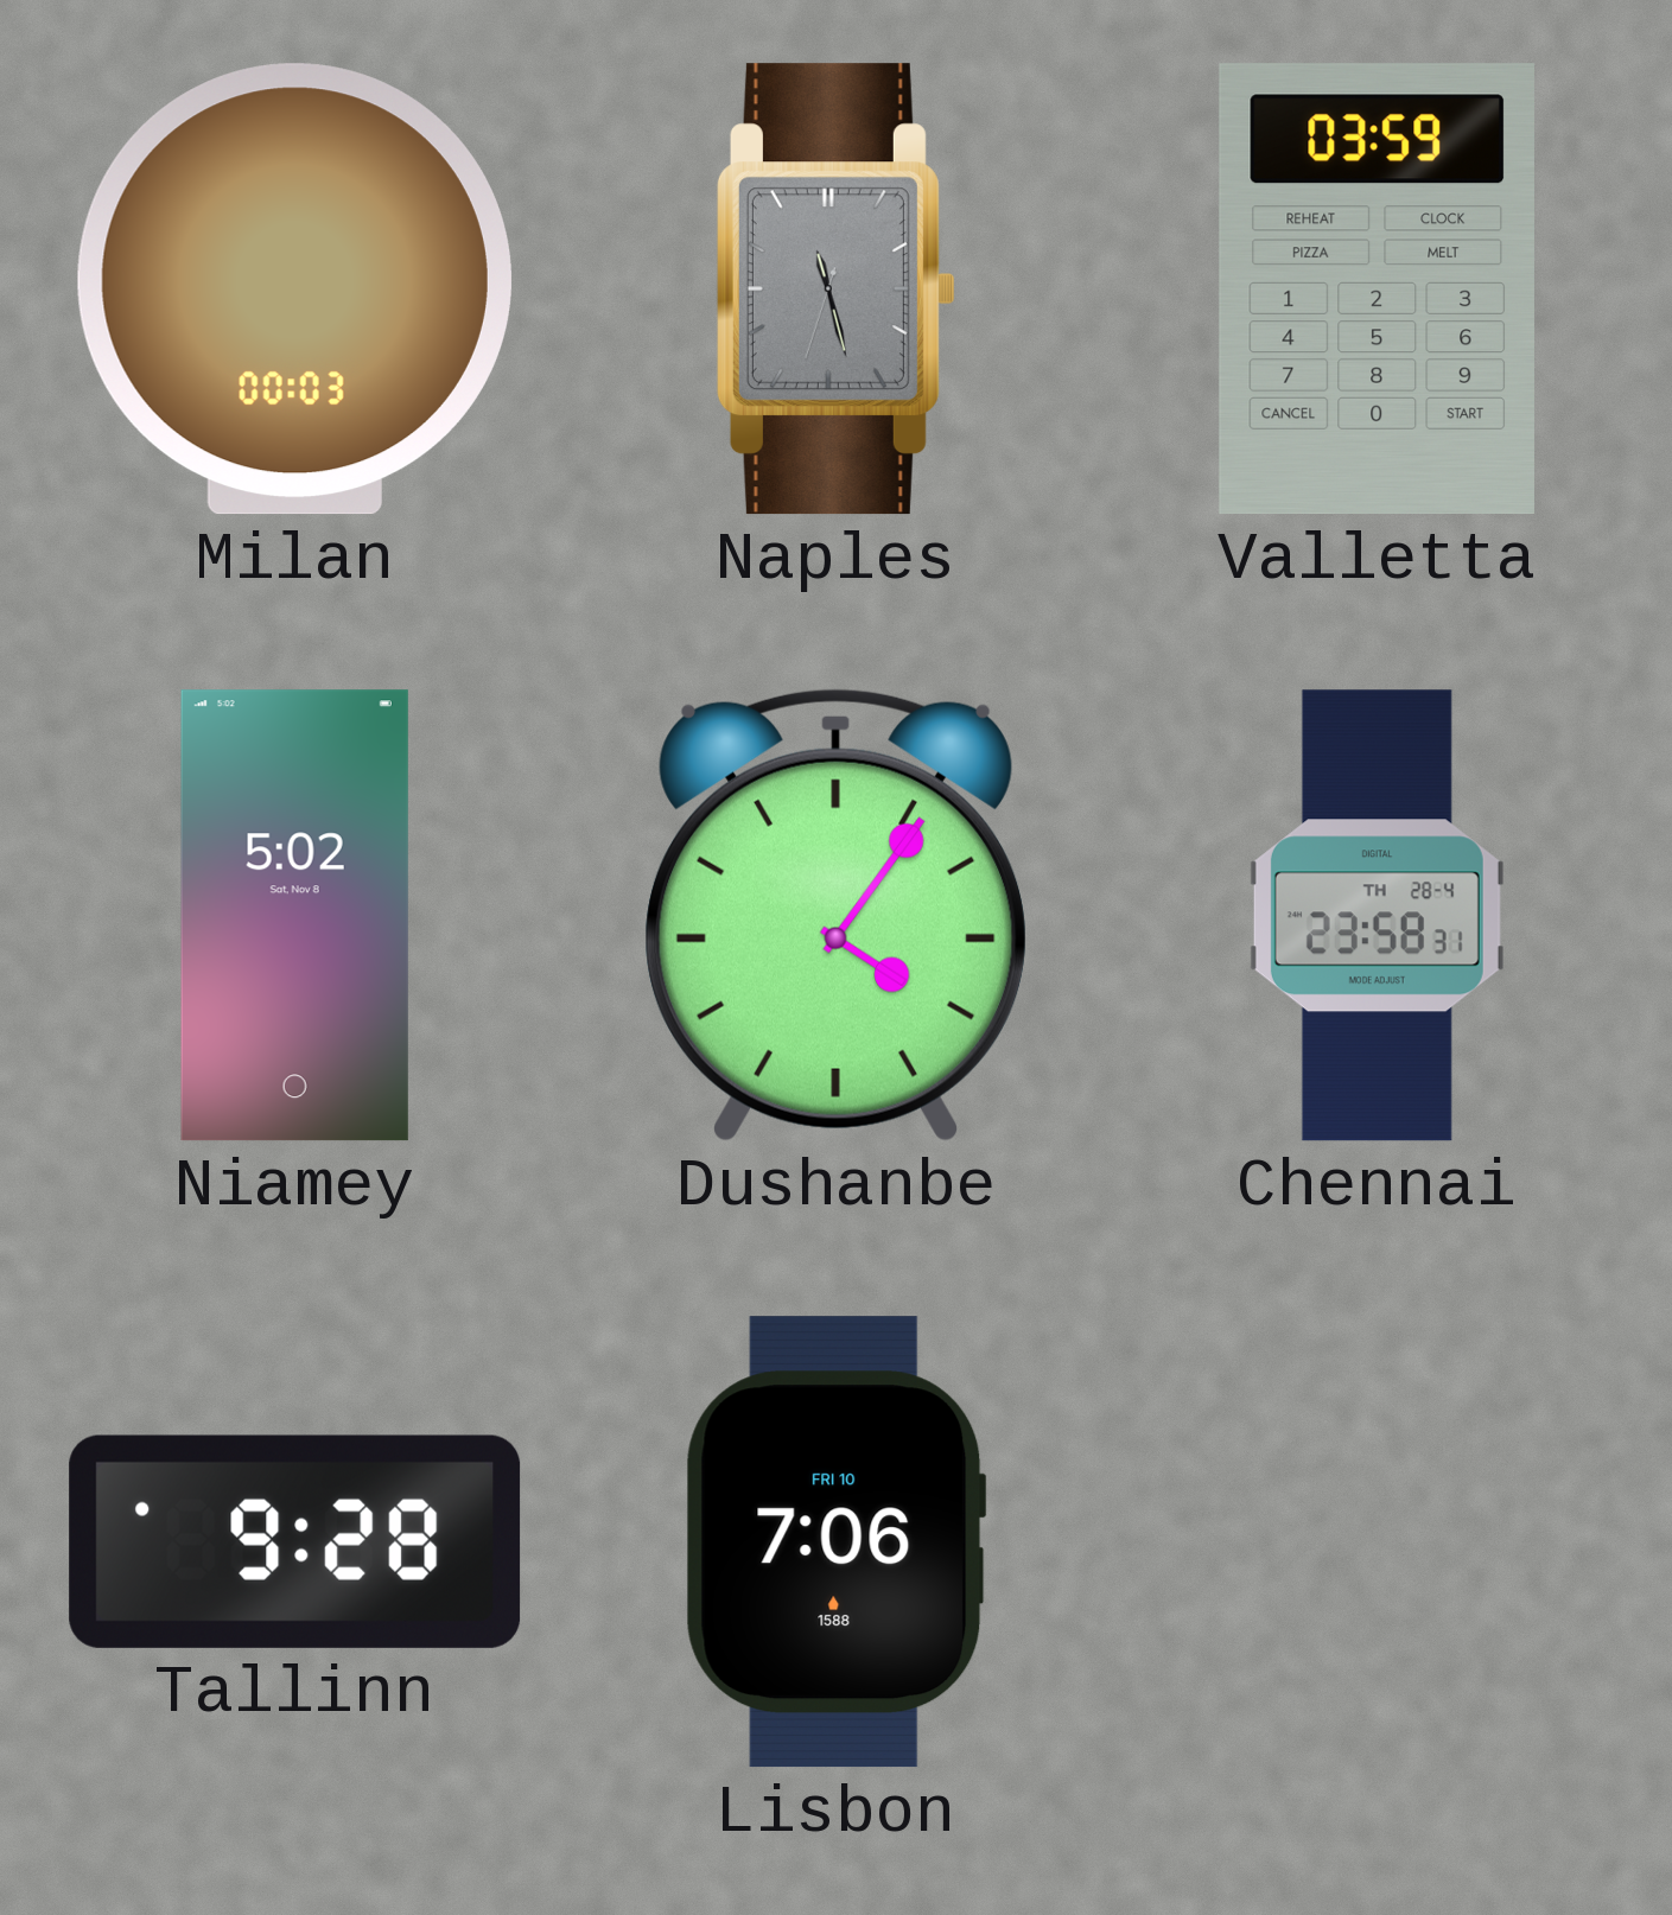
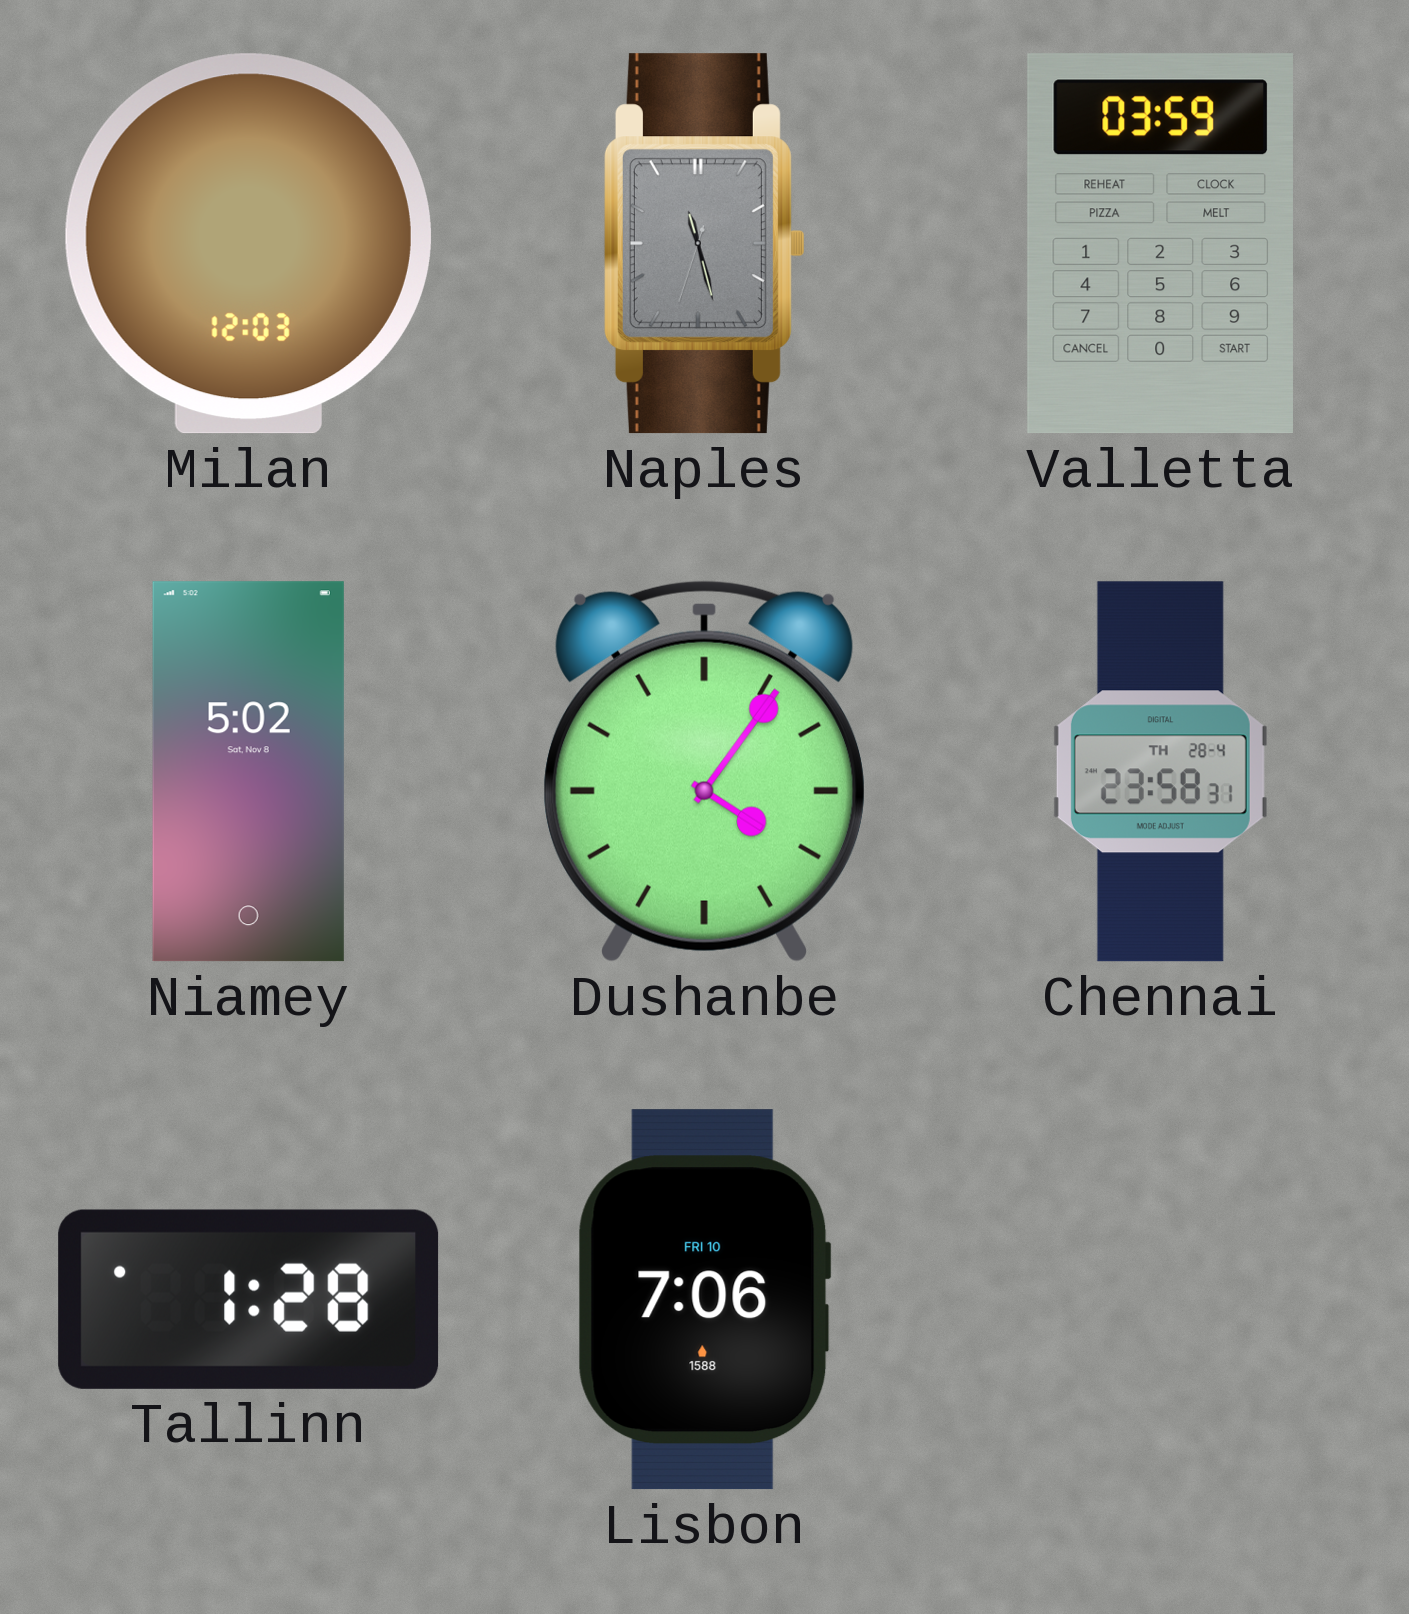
Milan: 00:03 -> 12:03
Tallinn: 9:28 -> 1:28
